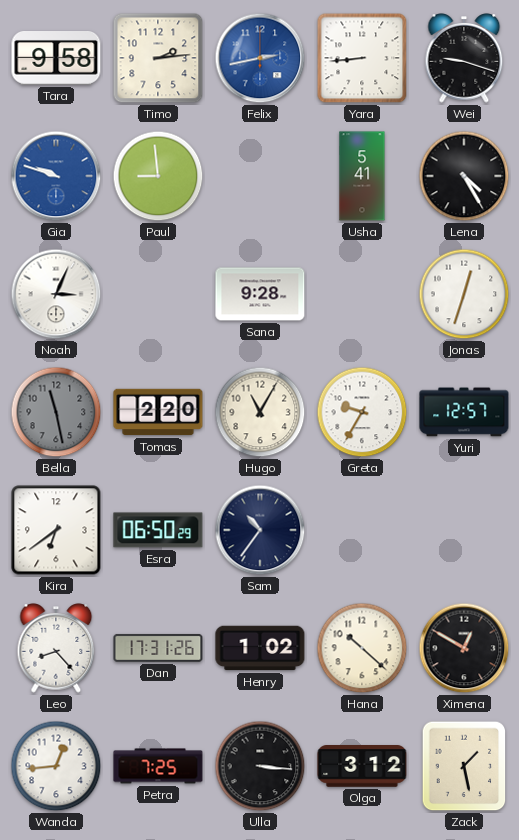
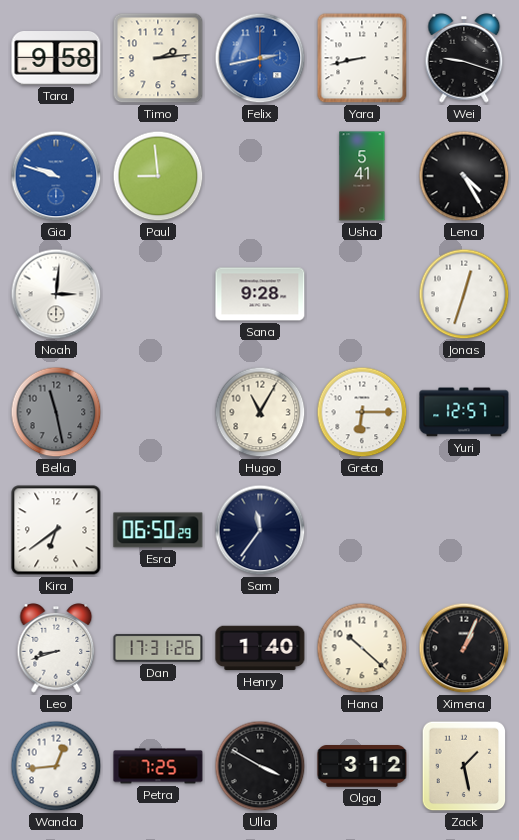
Yara: 8:44 -> 8:43
Noah: 3:04 -> 3:01
Tomas: 2:20 -> none
Greta: 9:35 -> 6:15
Sam: 10:36 -> 11:36
Leo: 8:23 -> 8:42
Henry: 1:02 -> 1:40
Ximena: 12:50 -> 1:04
Ulla: 3:16 -> 3:50
